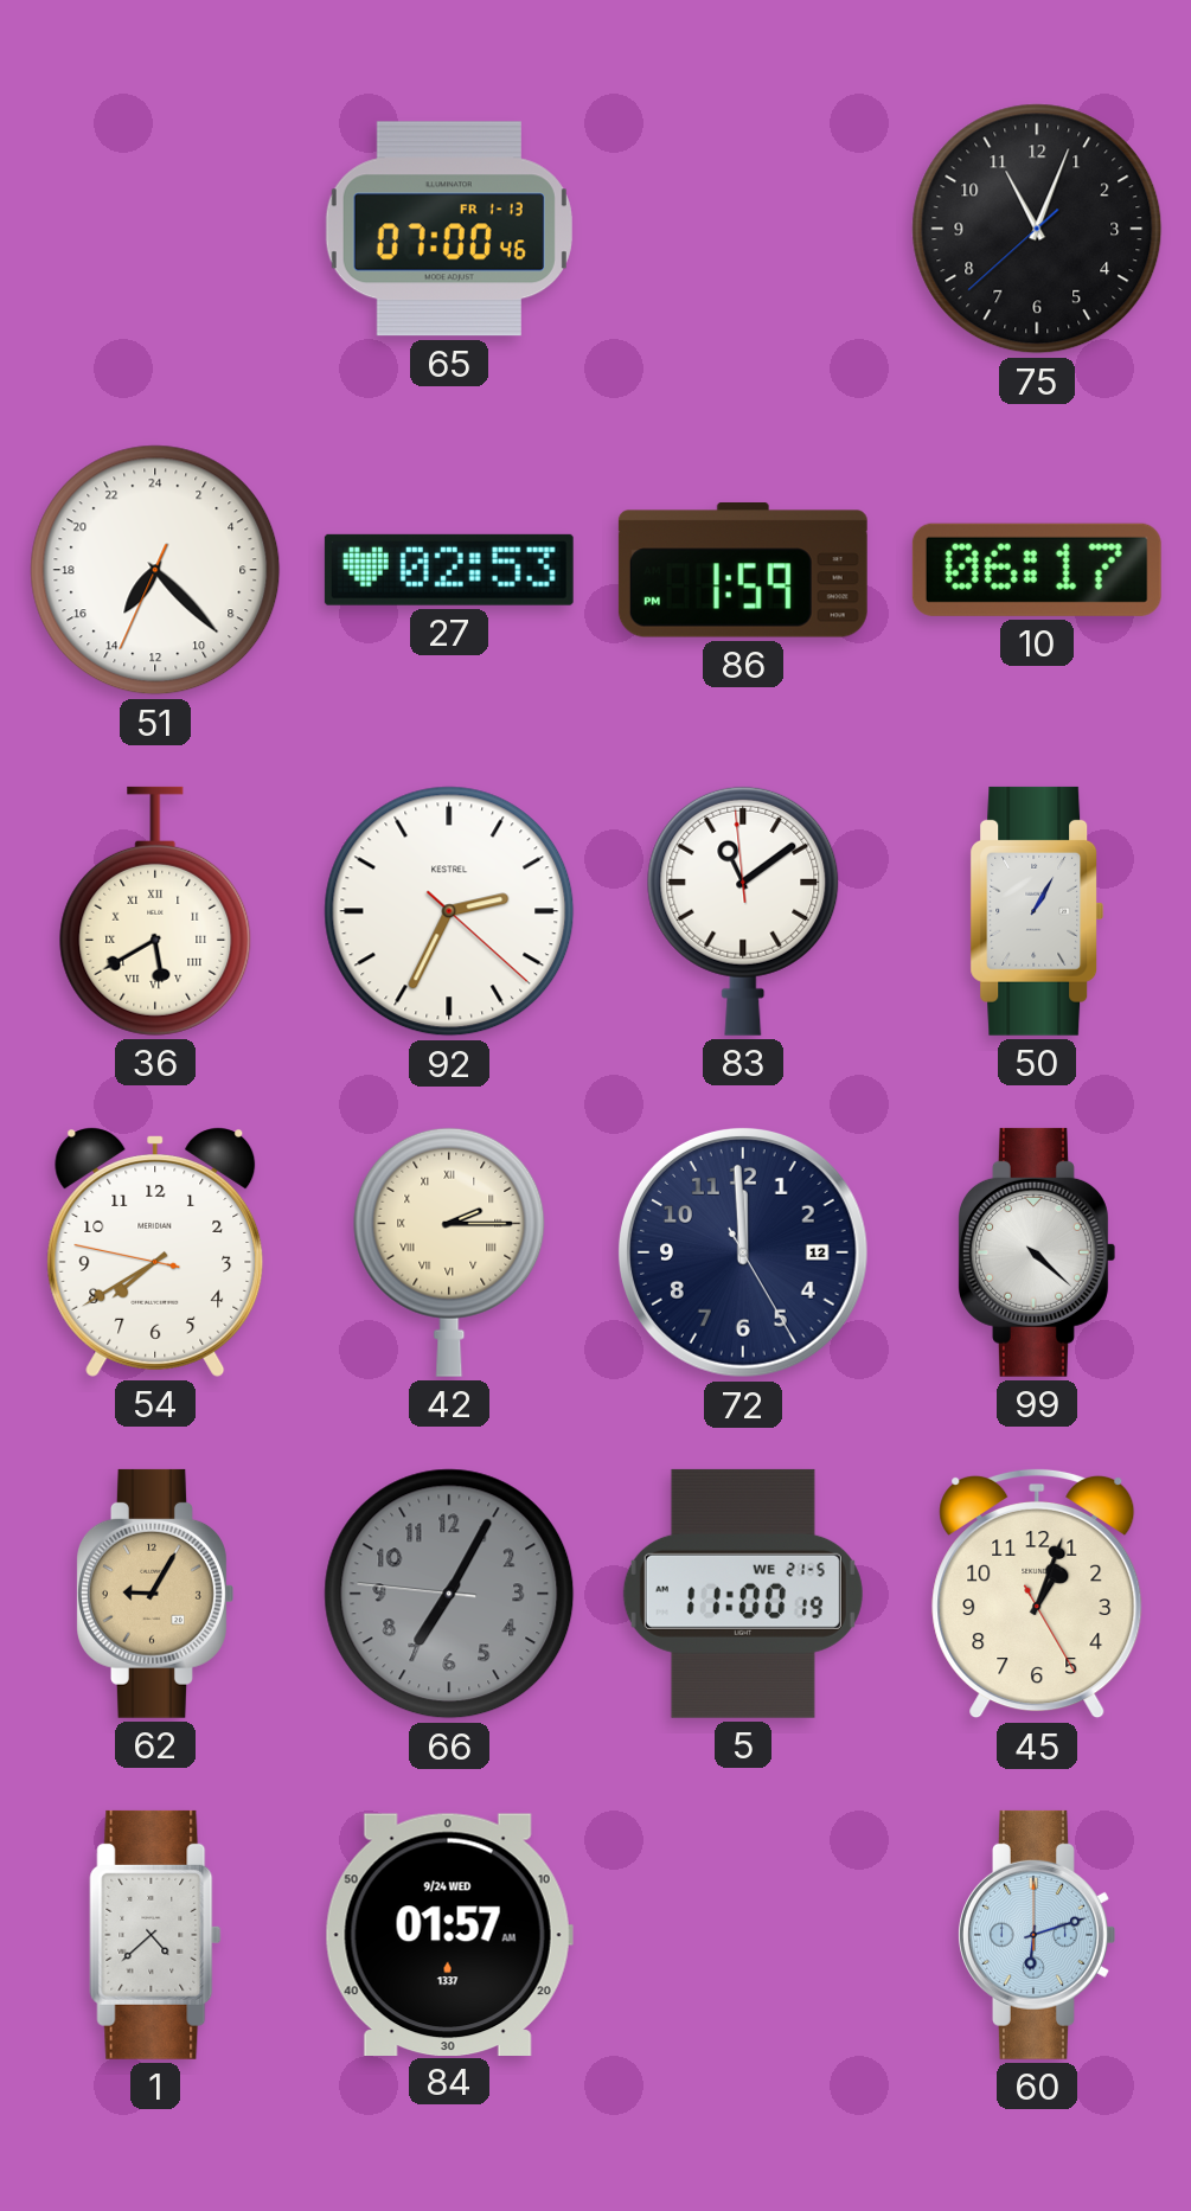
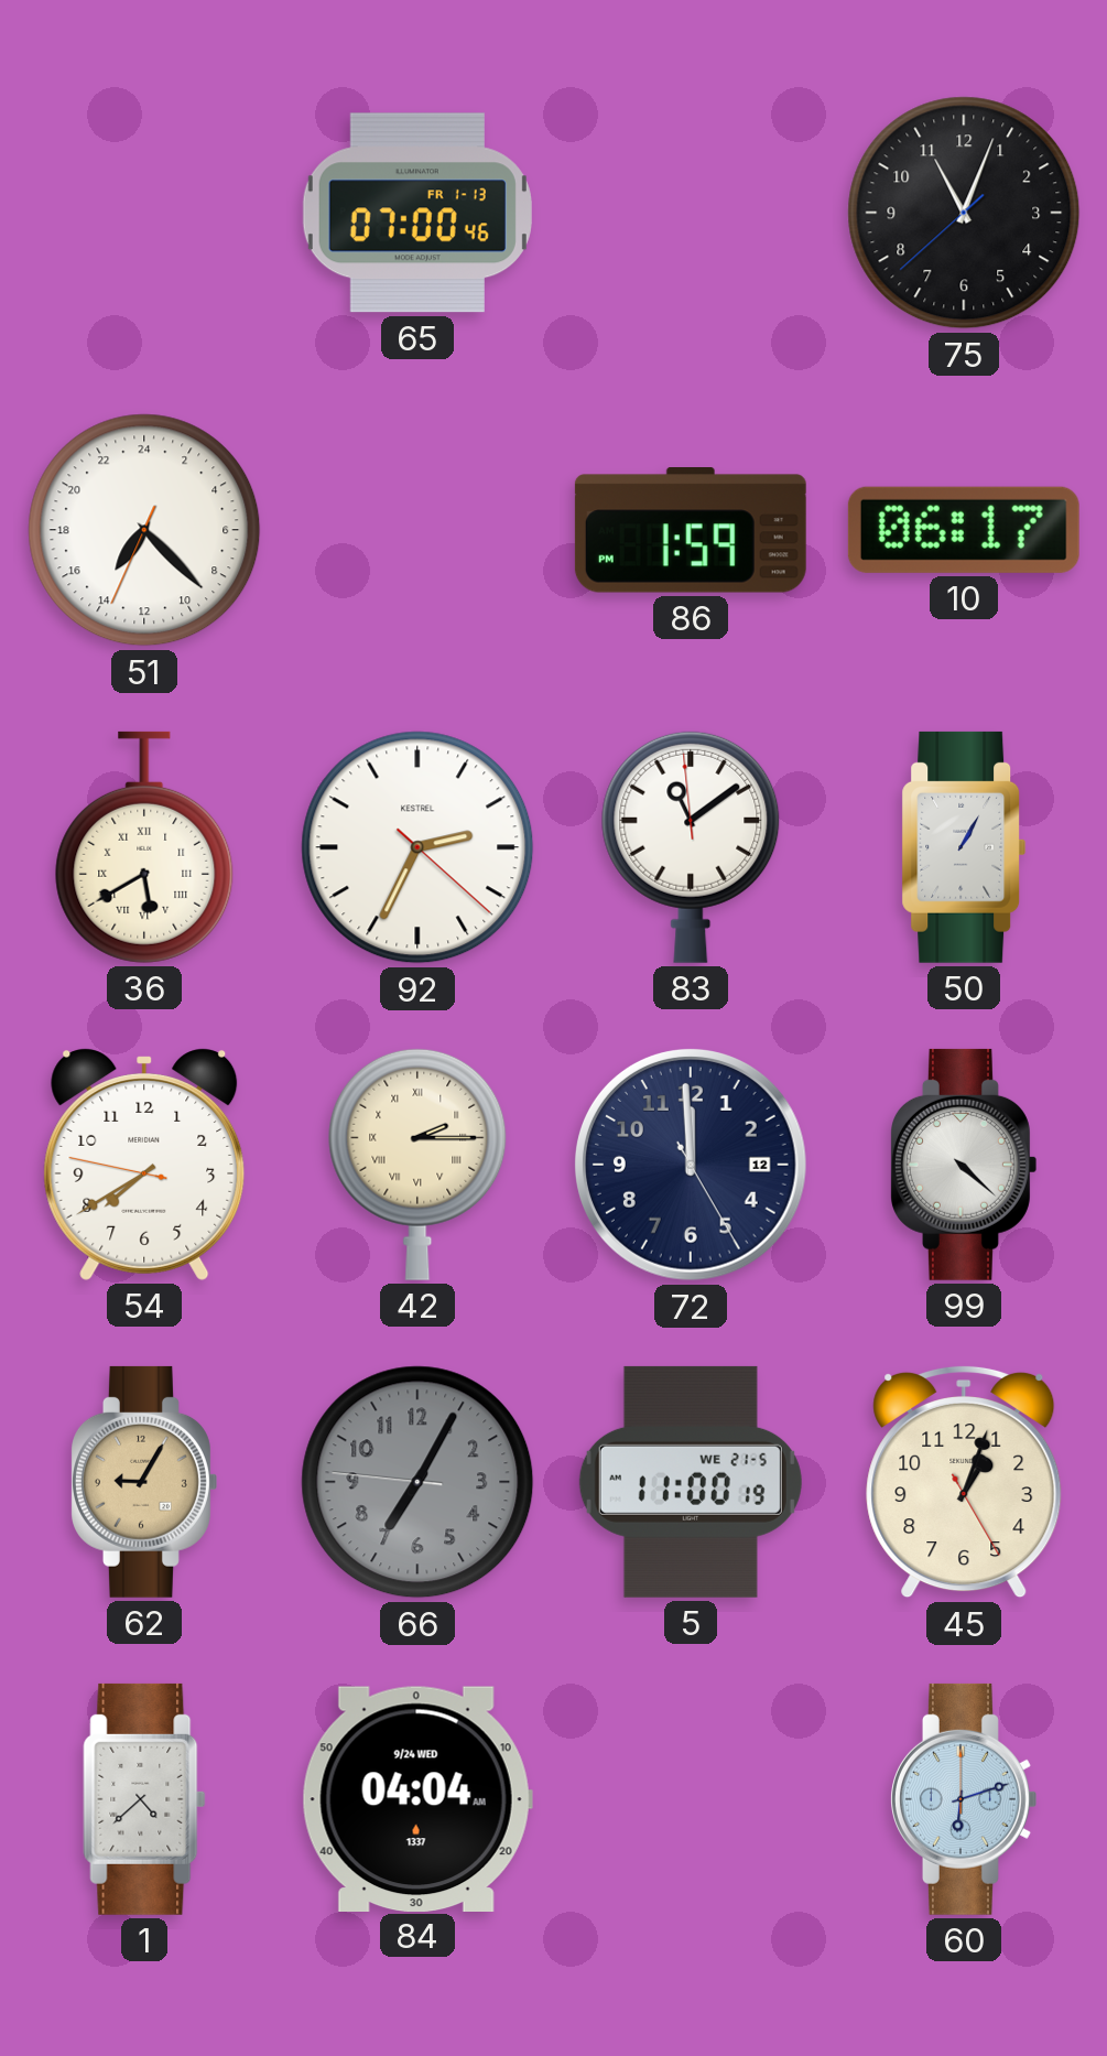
27: 02:53 -> none
84: 01:57 -> 04:04
